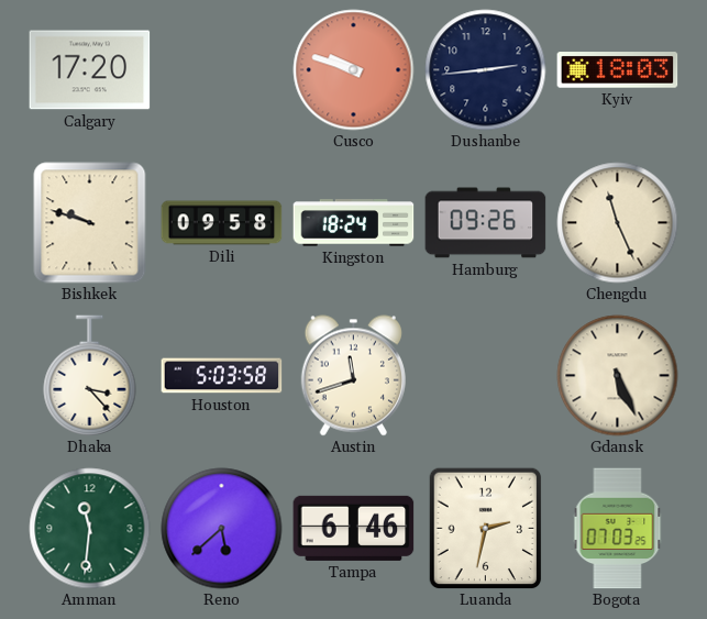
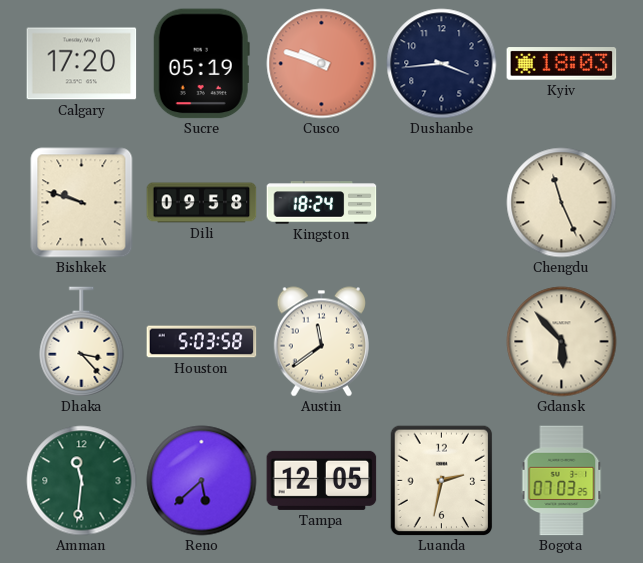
Sucre: none -> 05:19
Dushanbe: 2:44 -> 3:44
Hamburg: 09:26 -> none
Austin: 11:42 -> 11:39
Gdansk: 5:26 -> 5:53
Tampa: 6:46 -> 12:05
